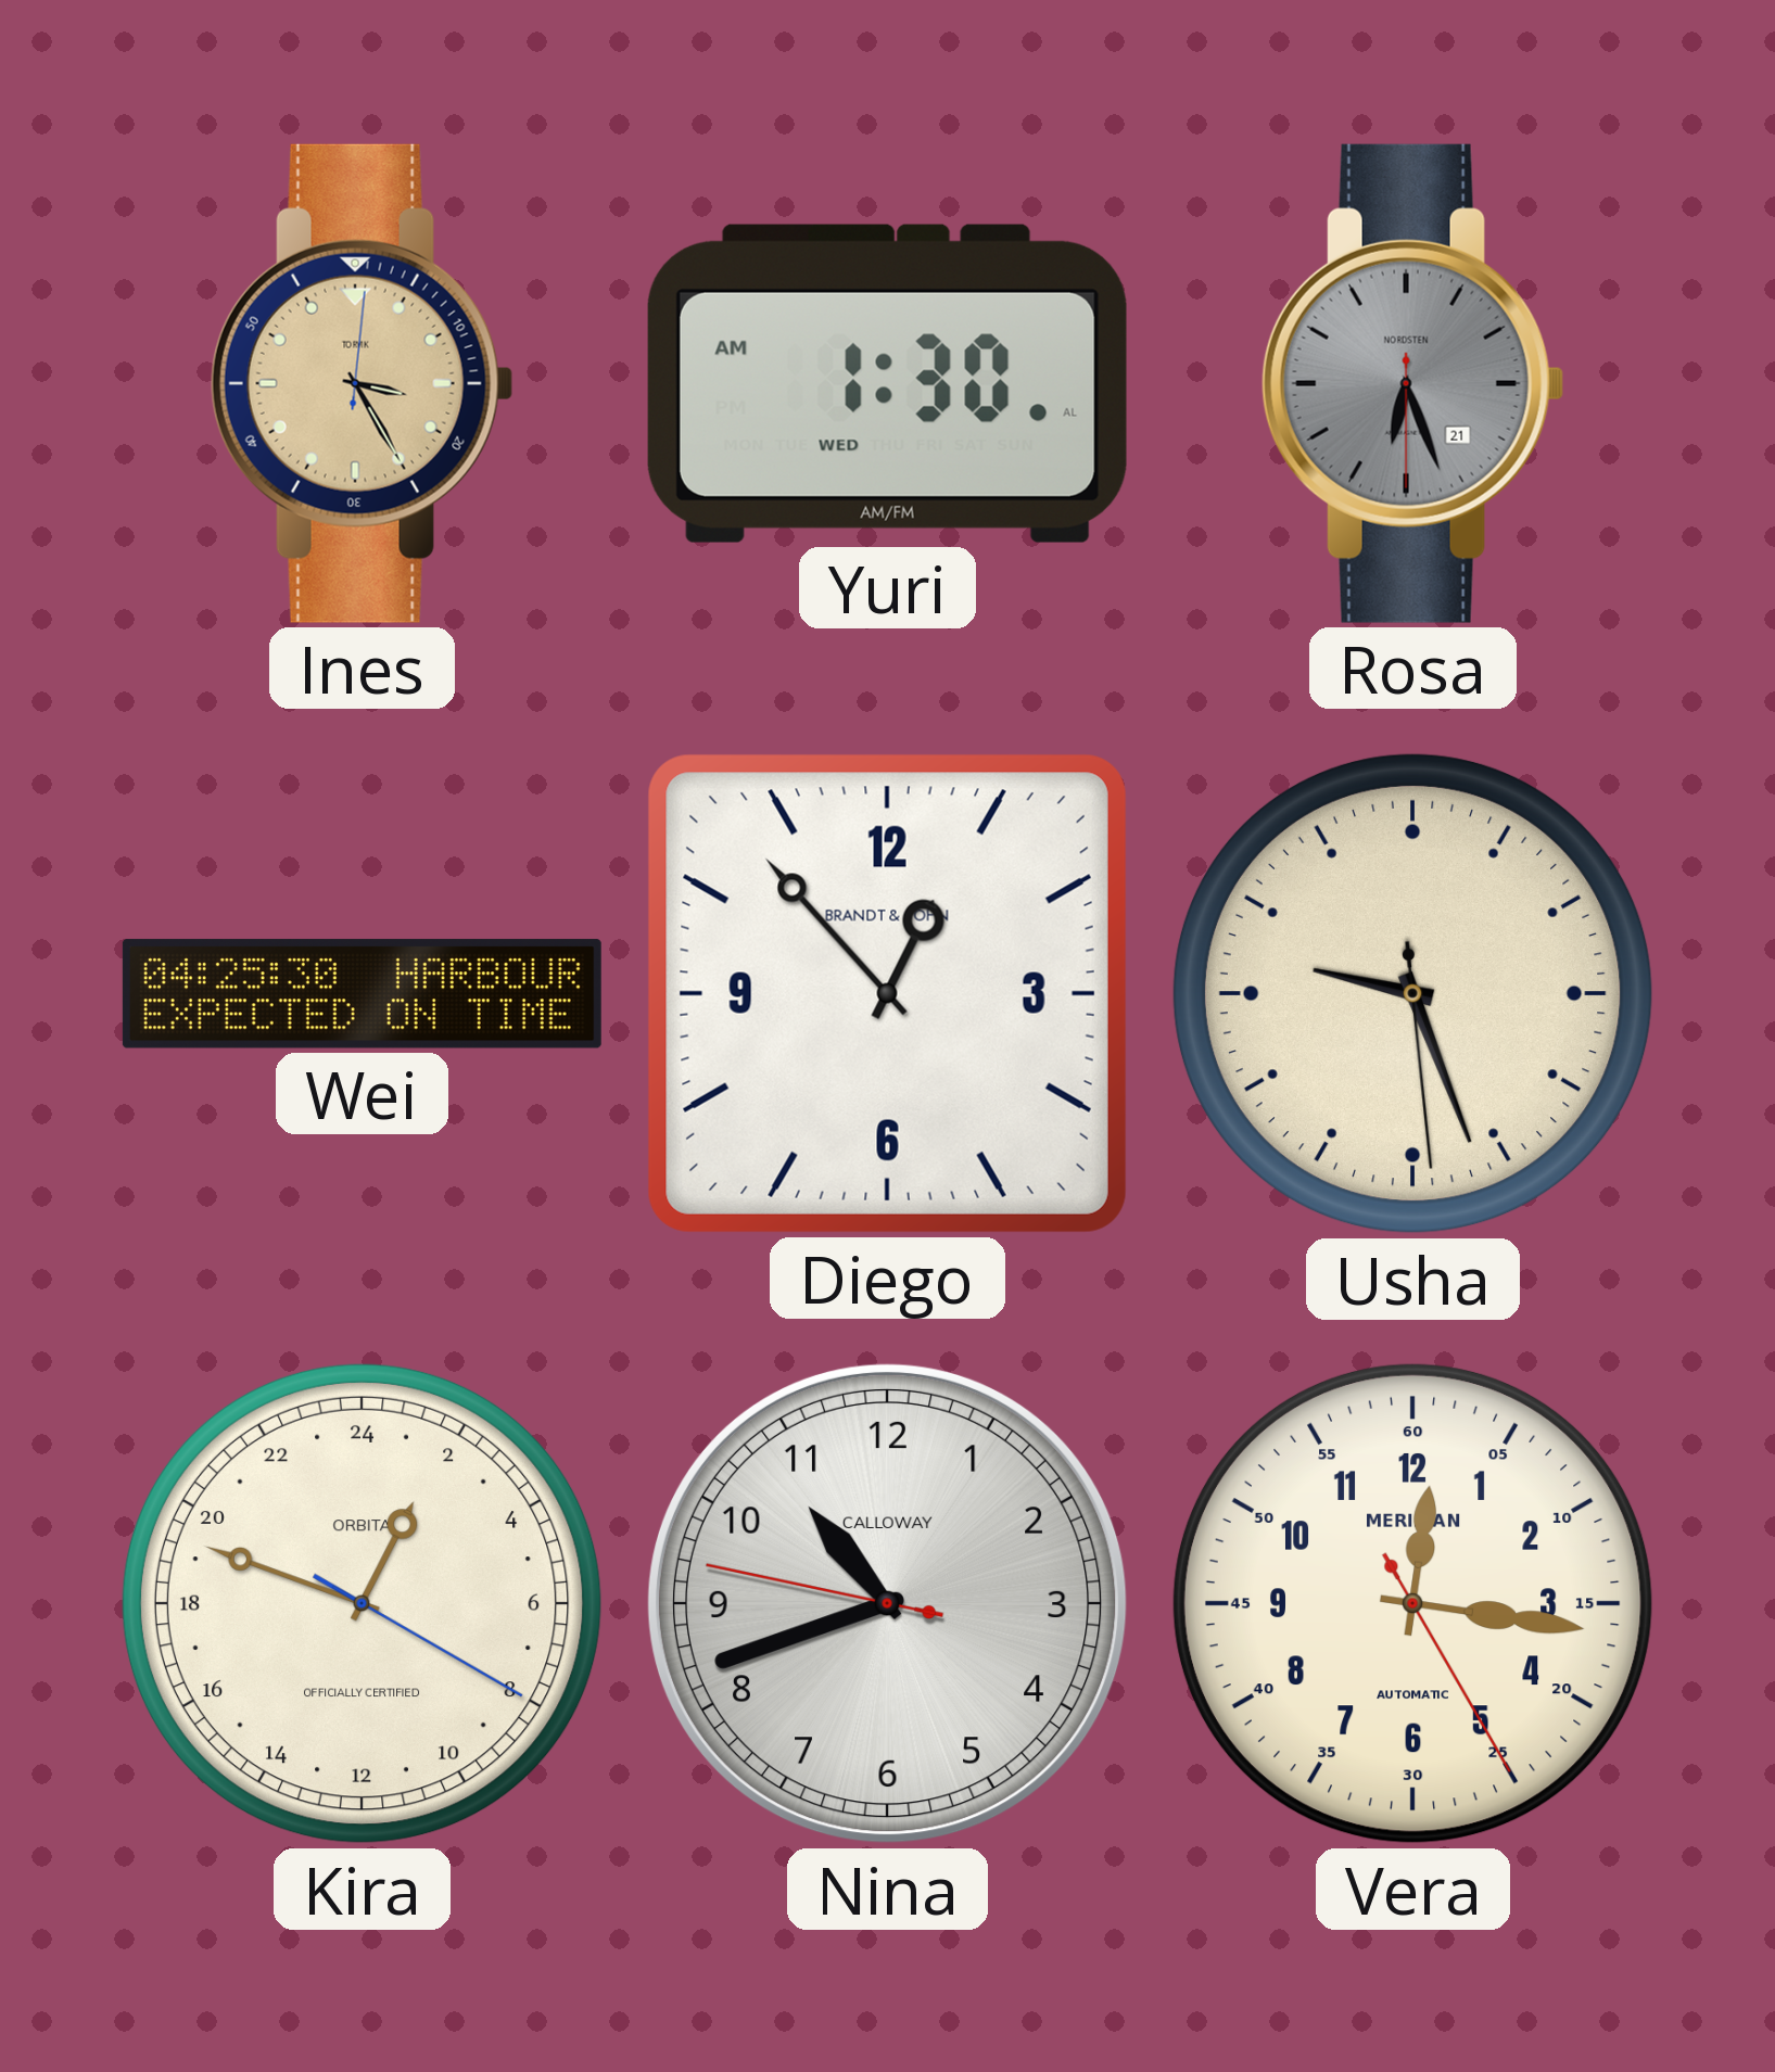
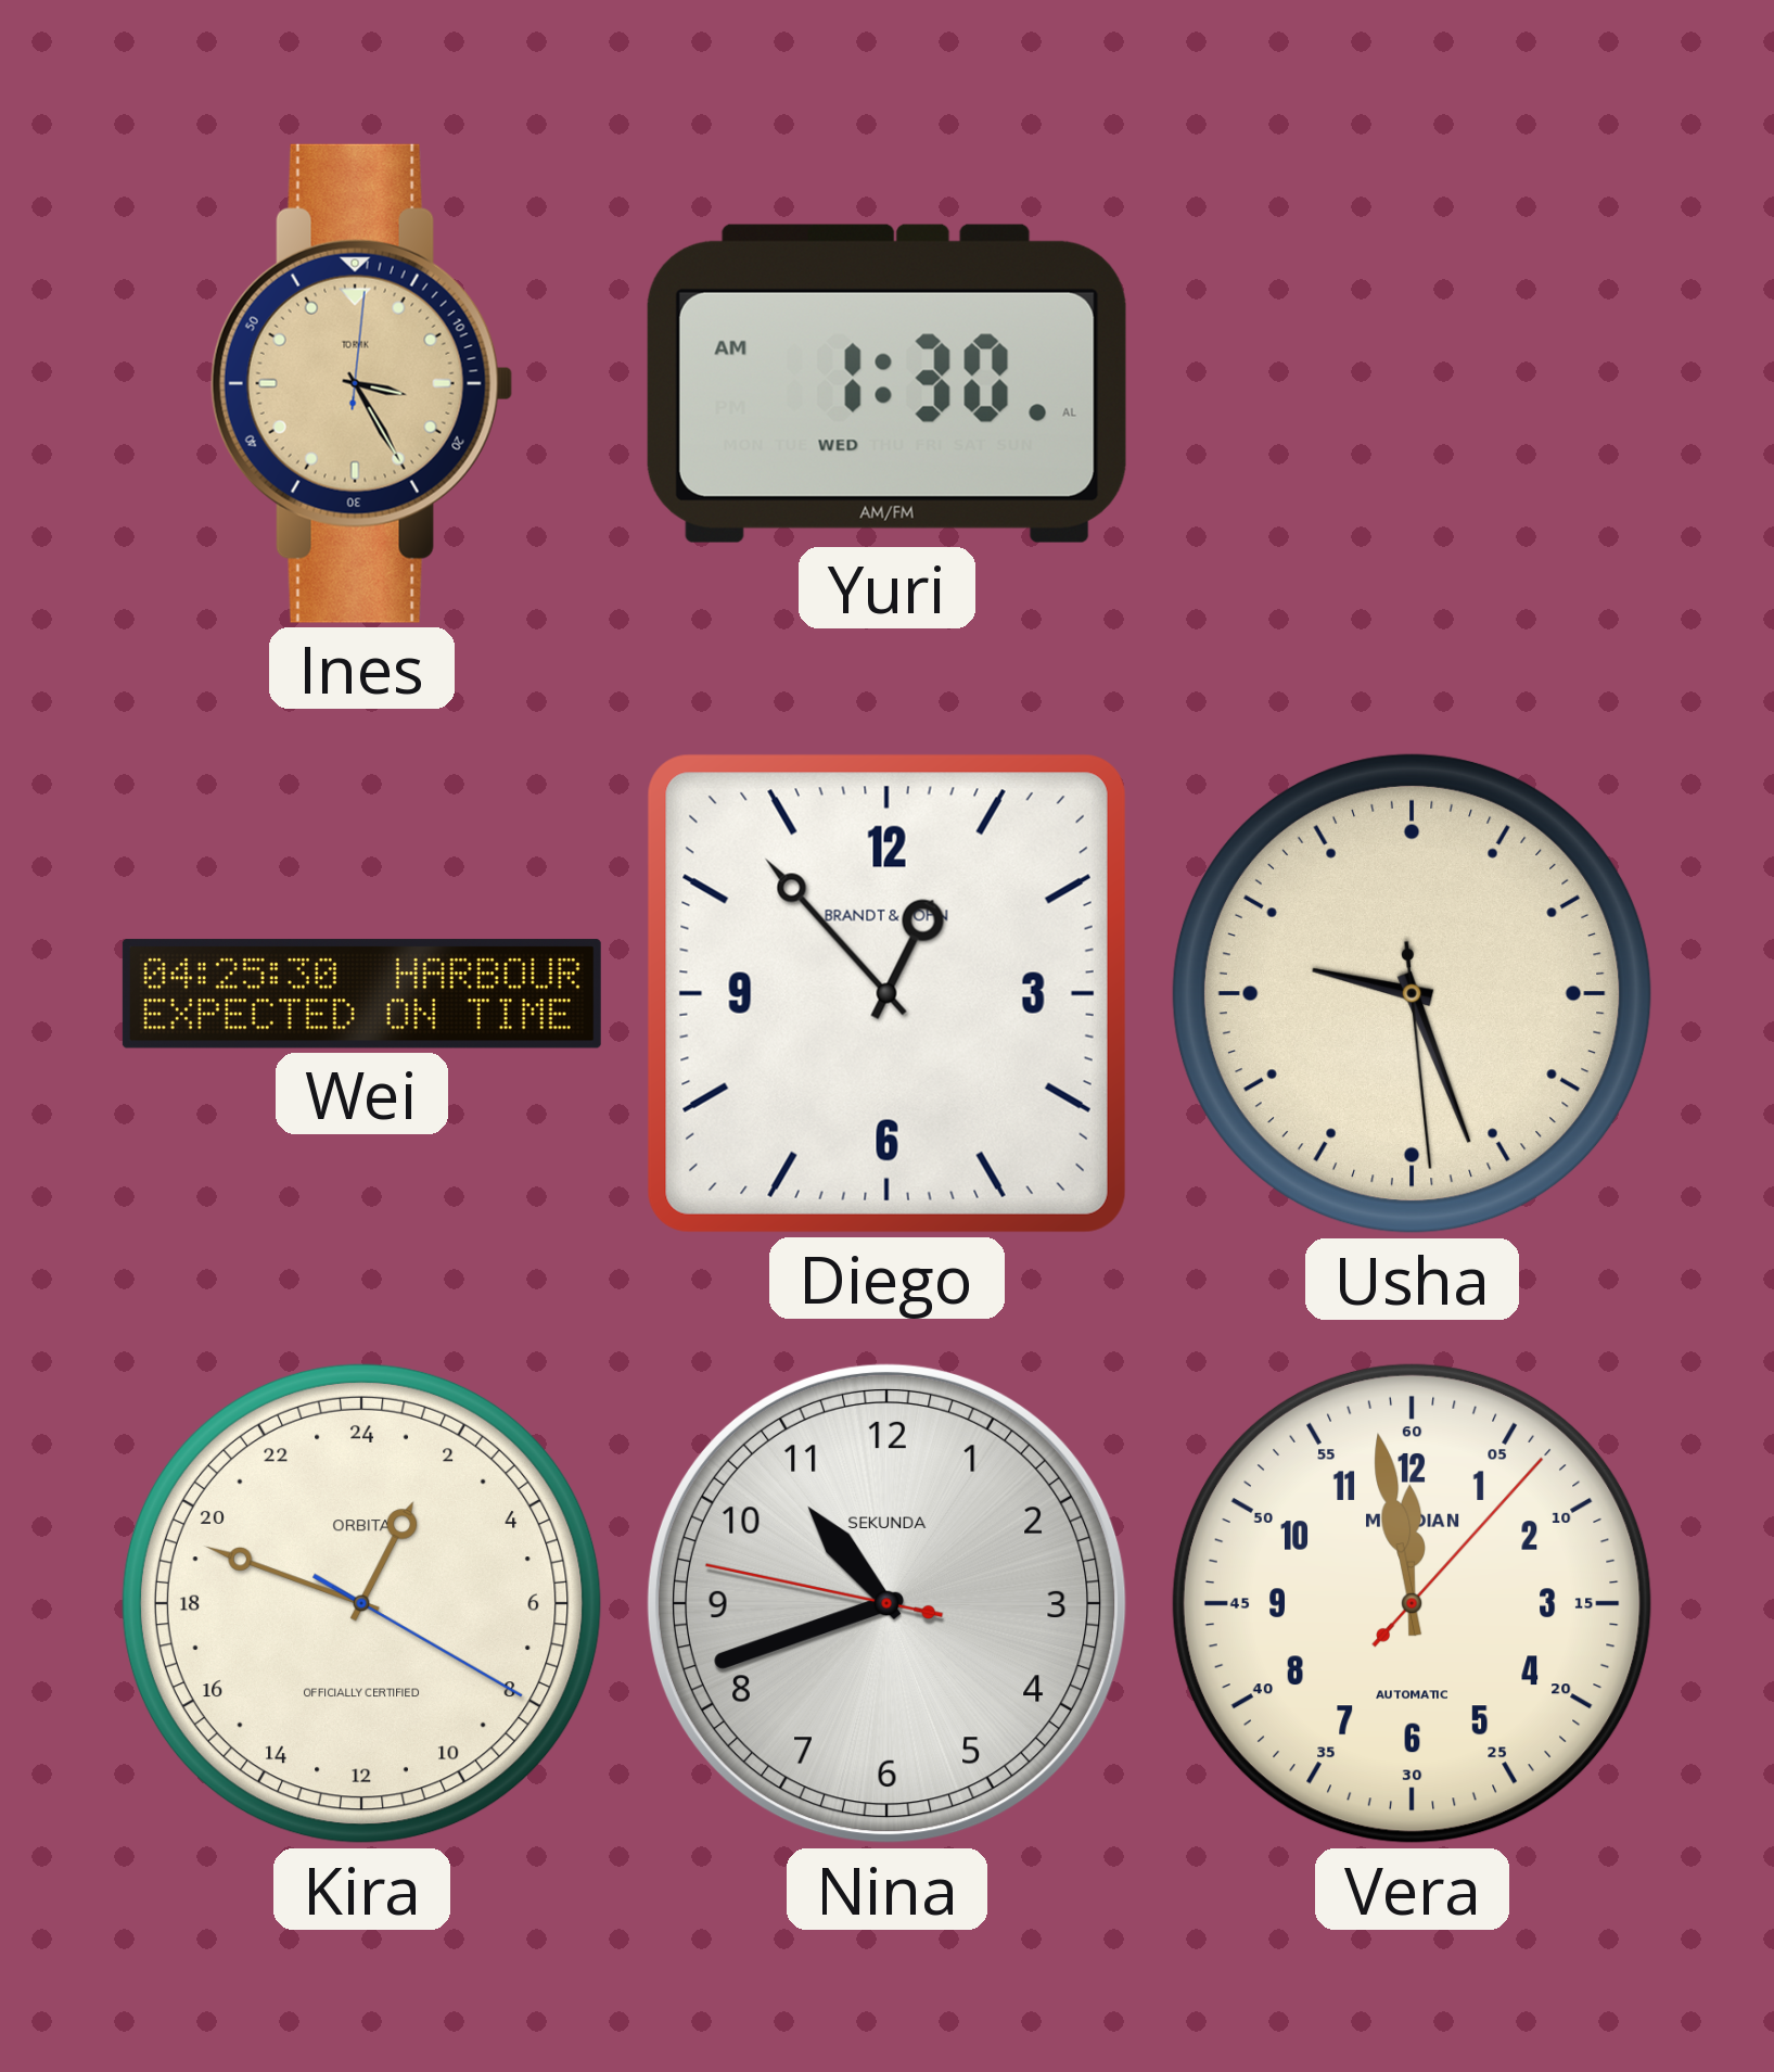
Rosa: 6:26 -> none
Nina brand: CALLOWAY -> SEKUNDA
Vera: 12:16 -> 11:58
